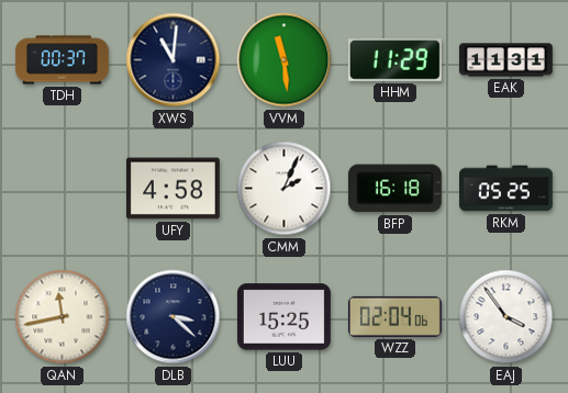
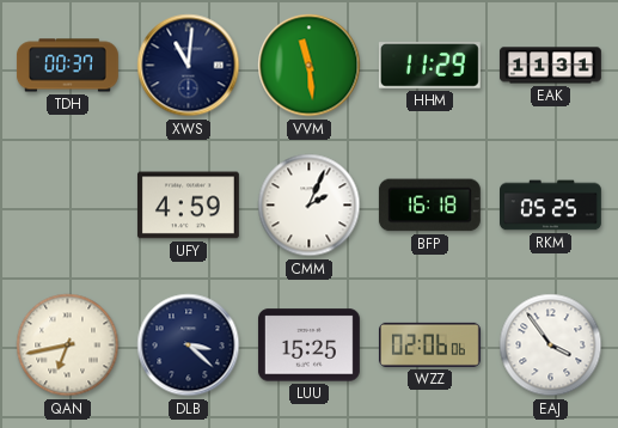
UFY: 4:58 -> 4:59
QAN: 11:43 -> 6:43
WZZ: 02:04 -> 02:06
